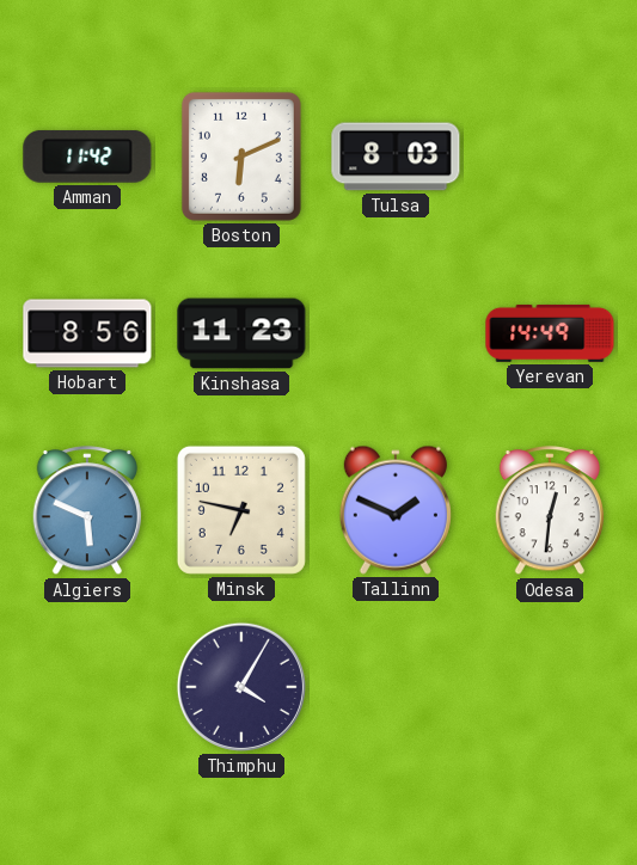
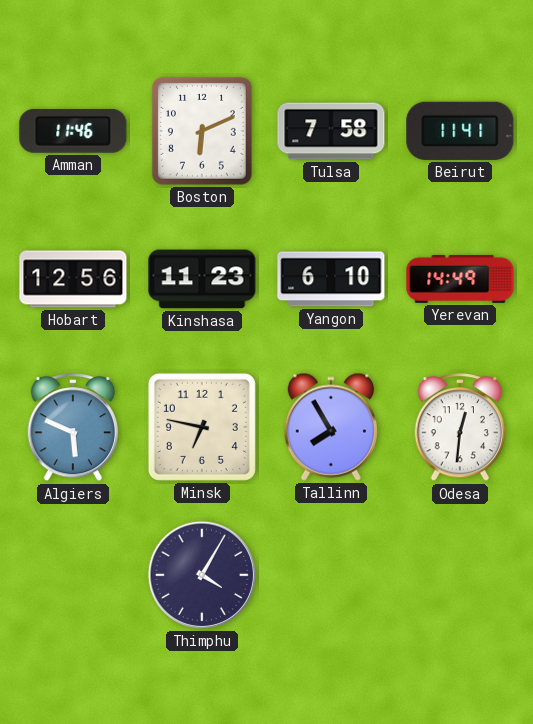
Amman: 11:42 -> 11:46
Tulsa: 8:03 -> 7:58
Beirut: none -> 11:41
Hobart: 8:56 -> 12:56
Yangon: none -> 6:10
Tallinn: 1:49 -> 7:55
